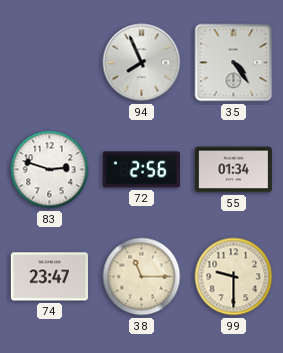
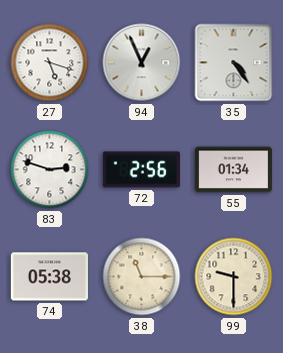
27: none -> 5:18
94: 7:56 -> 12:56
74: 23:47 -> 05:38
